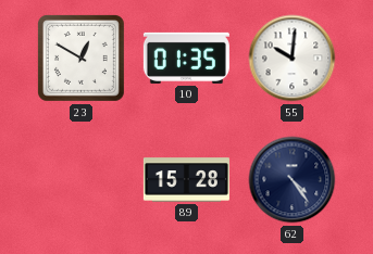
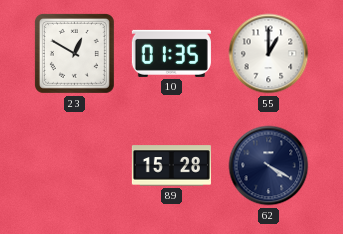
55: 10:01 -> 1:00
62: 4:24 -> 4:20
